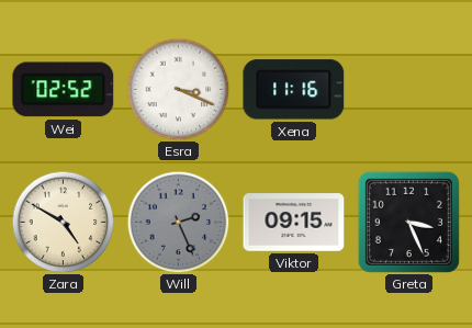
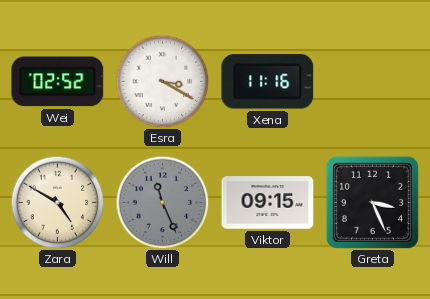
Esra: 3:19 -> 3:20
Will: 2:26 -> 11:26
